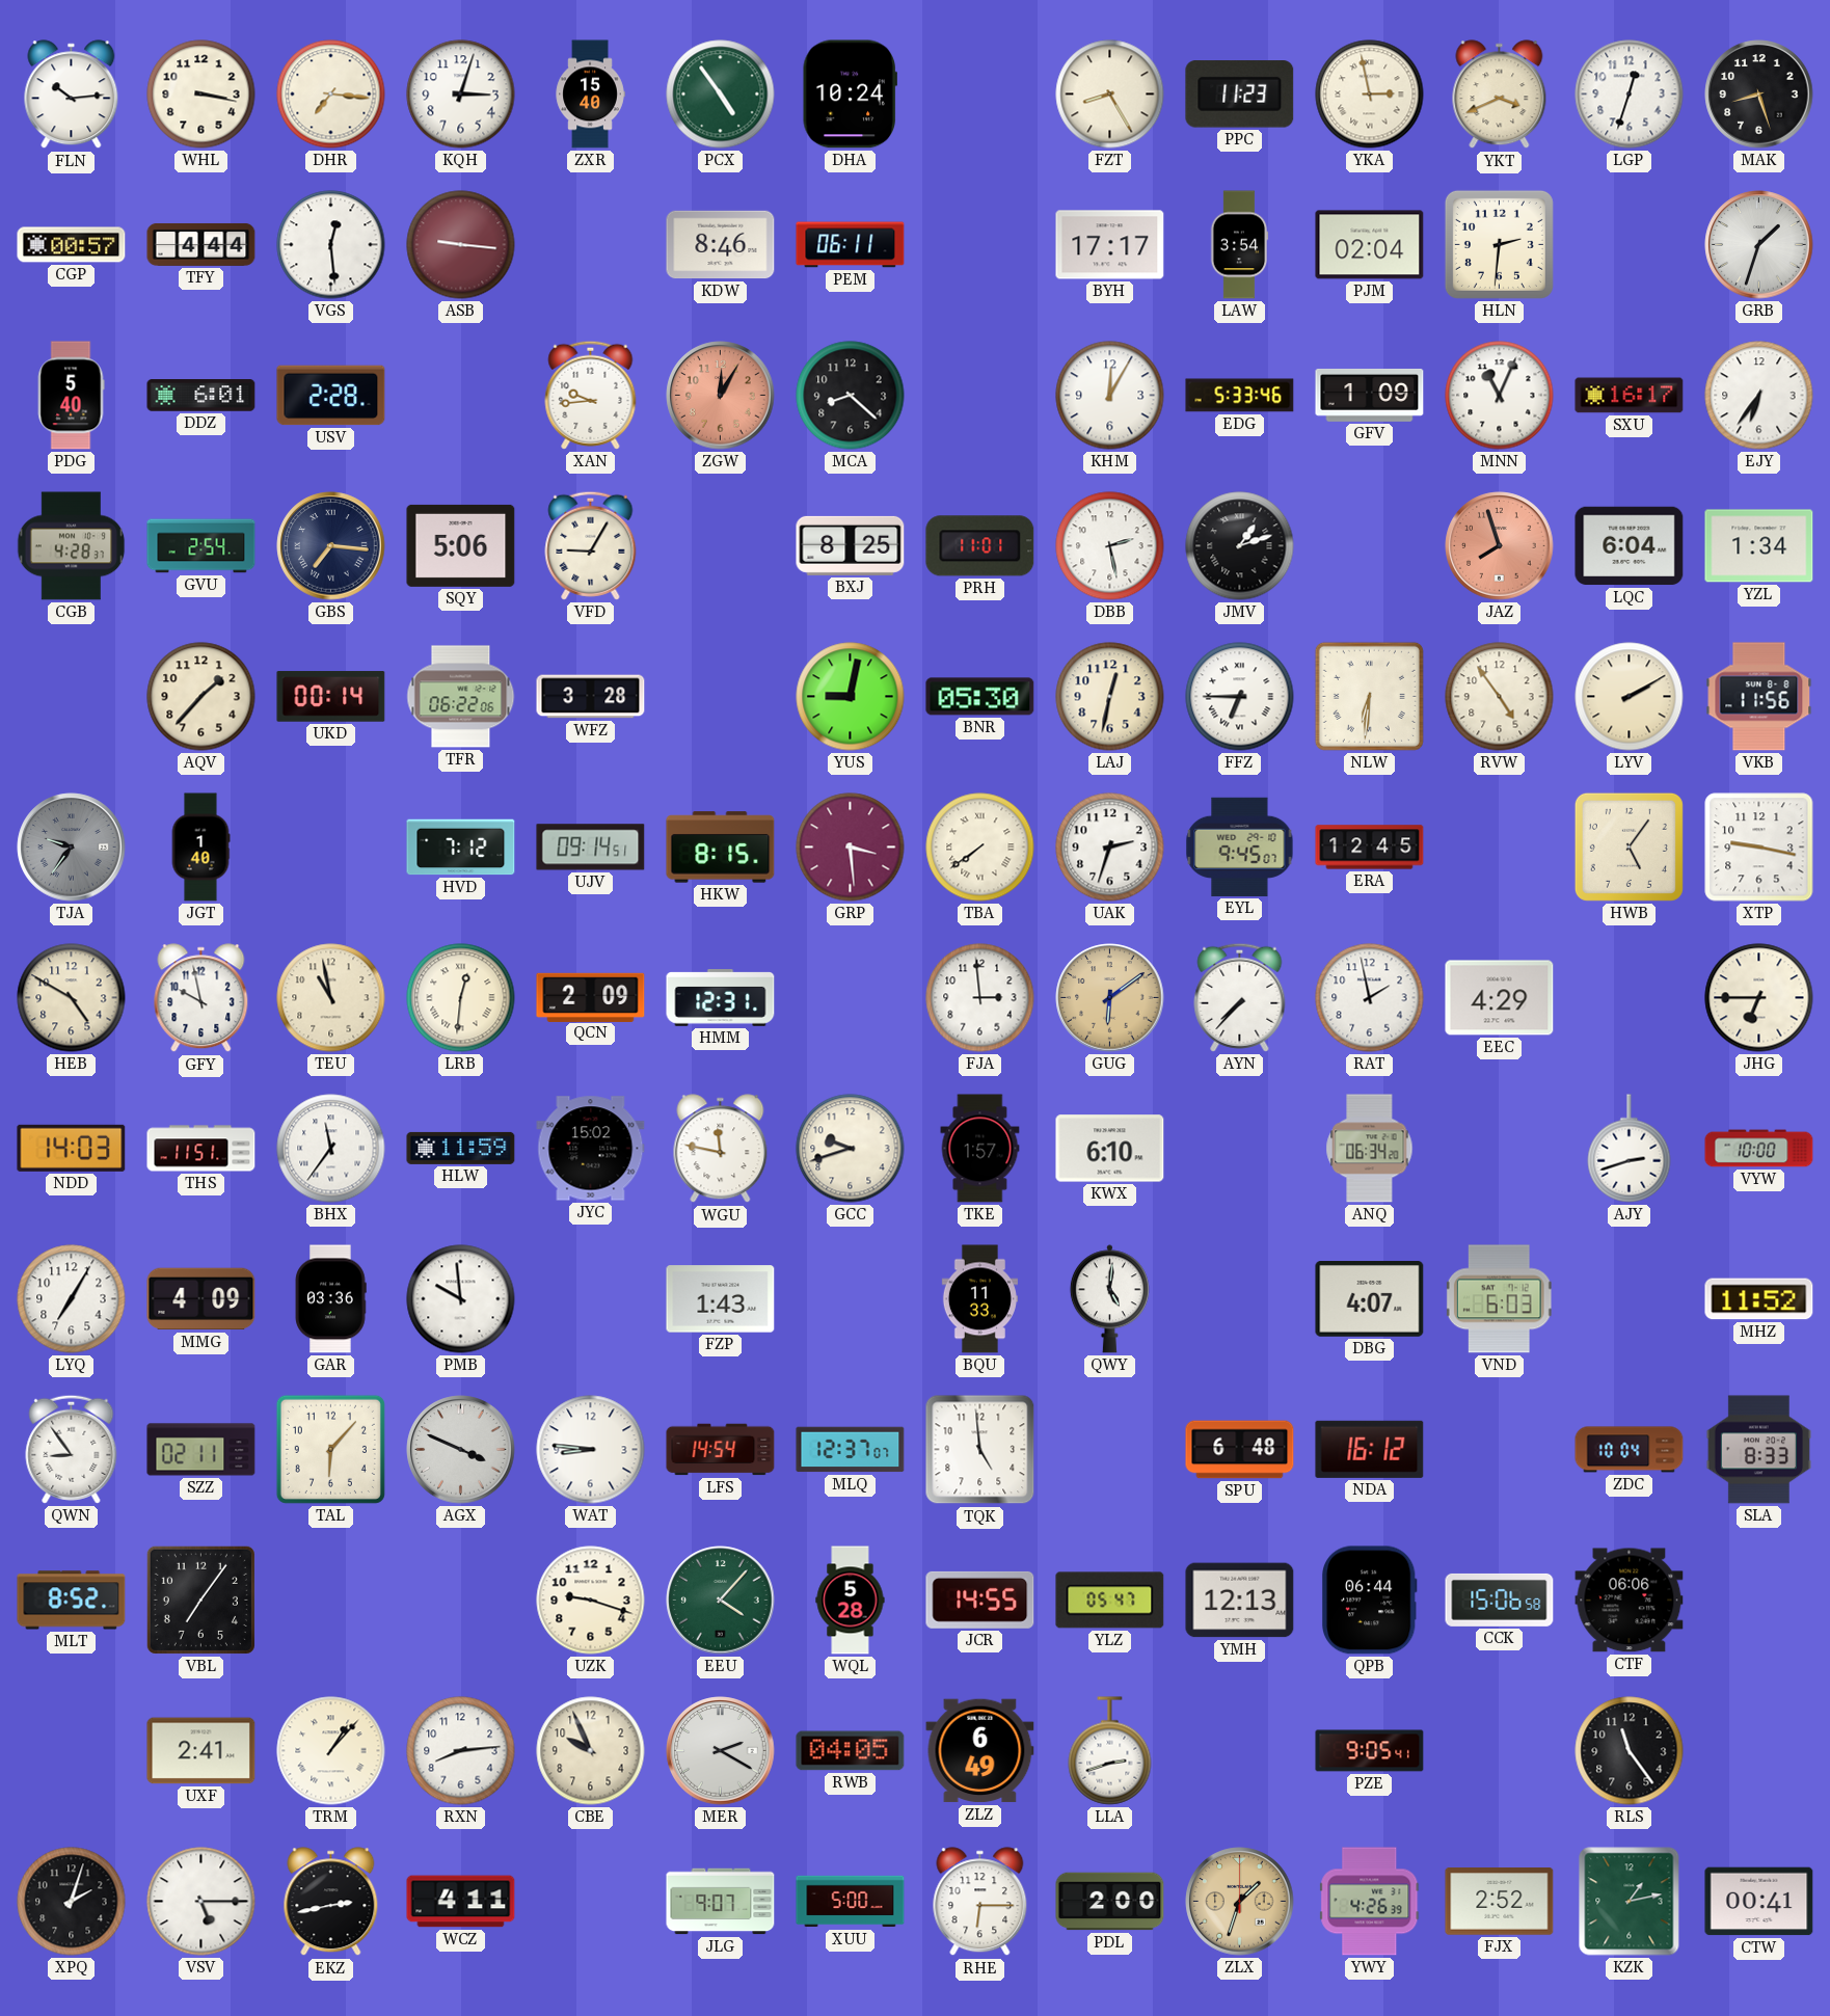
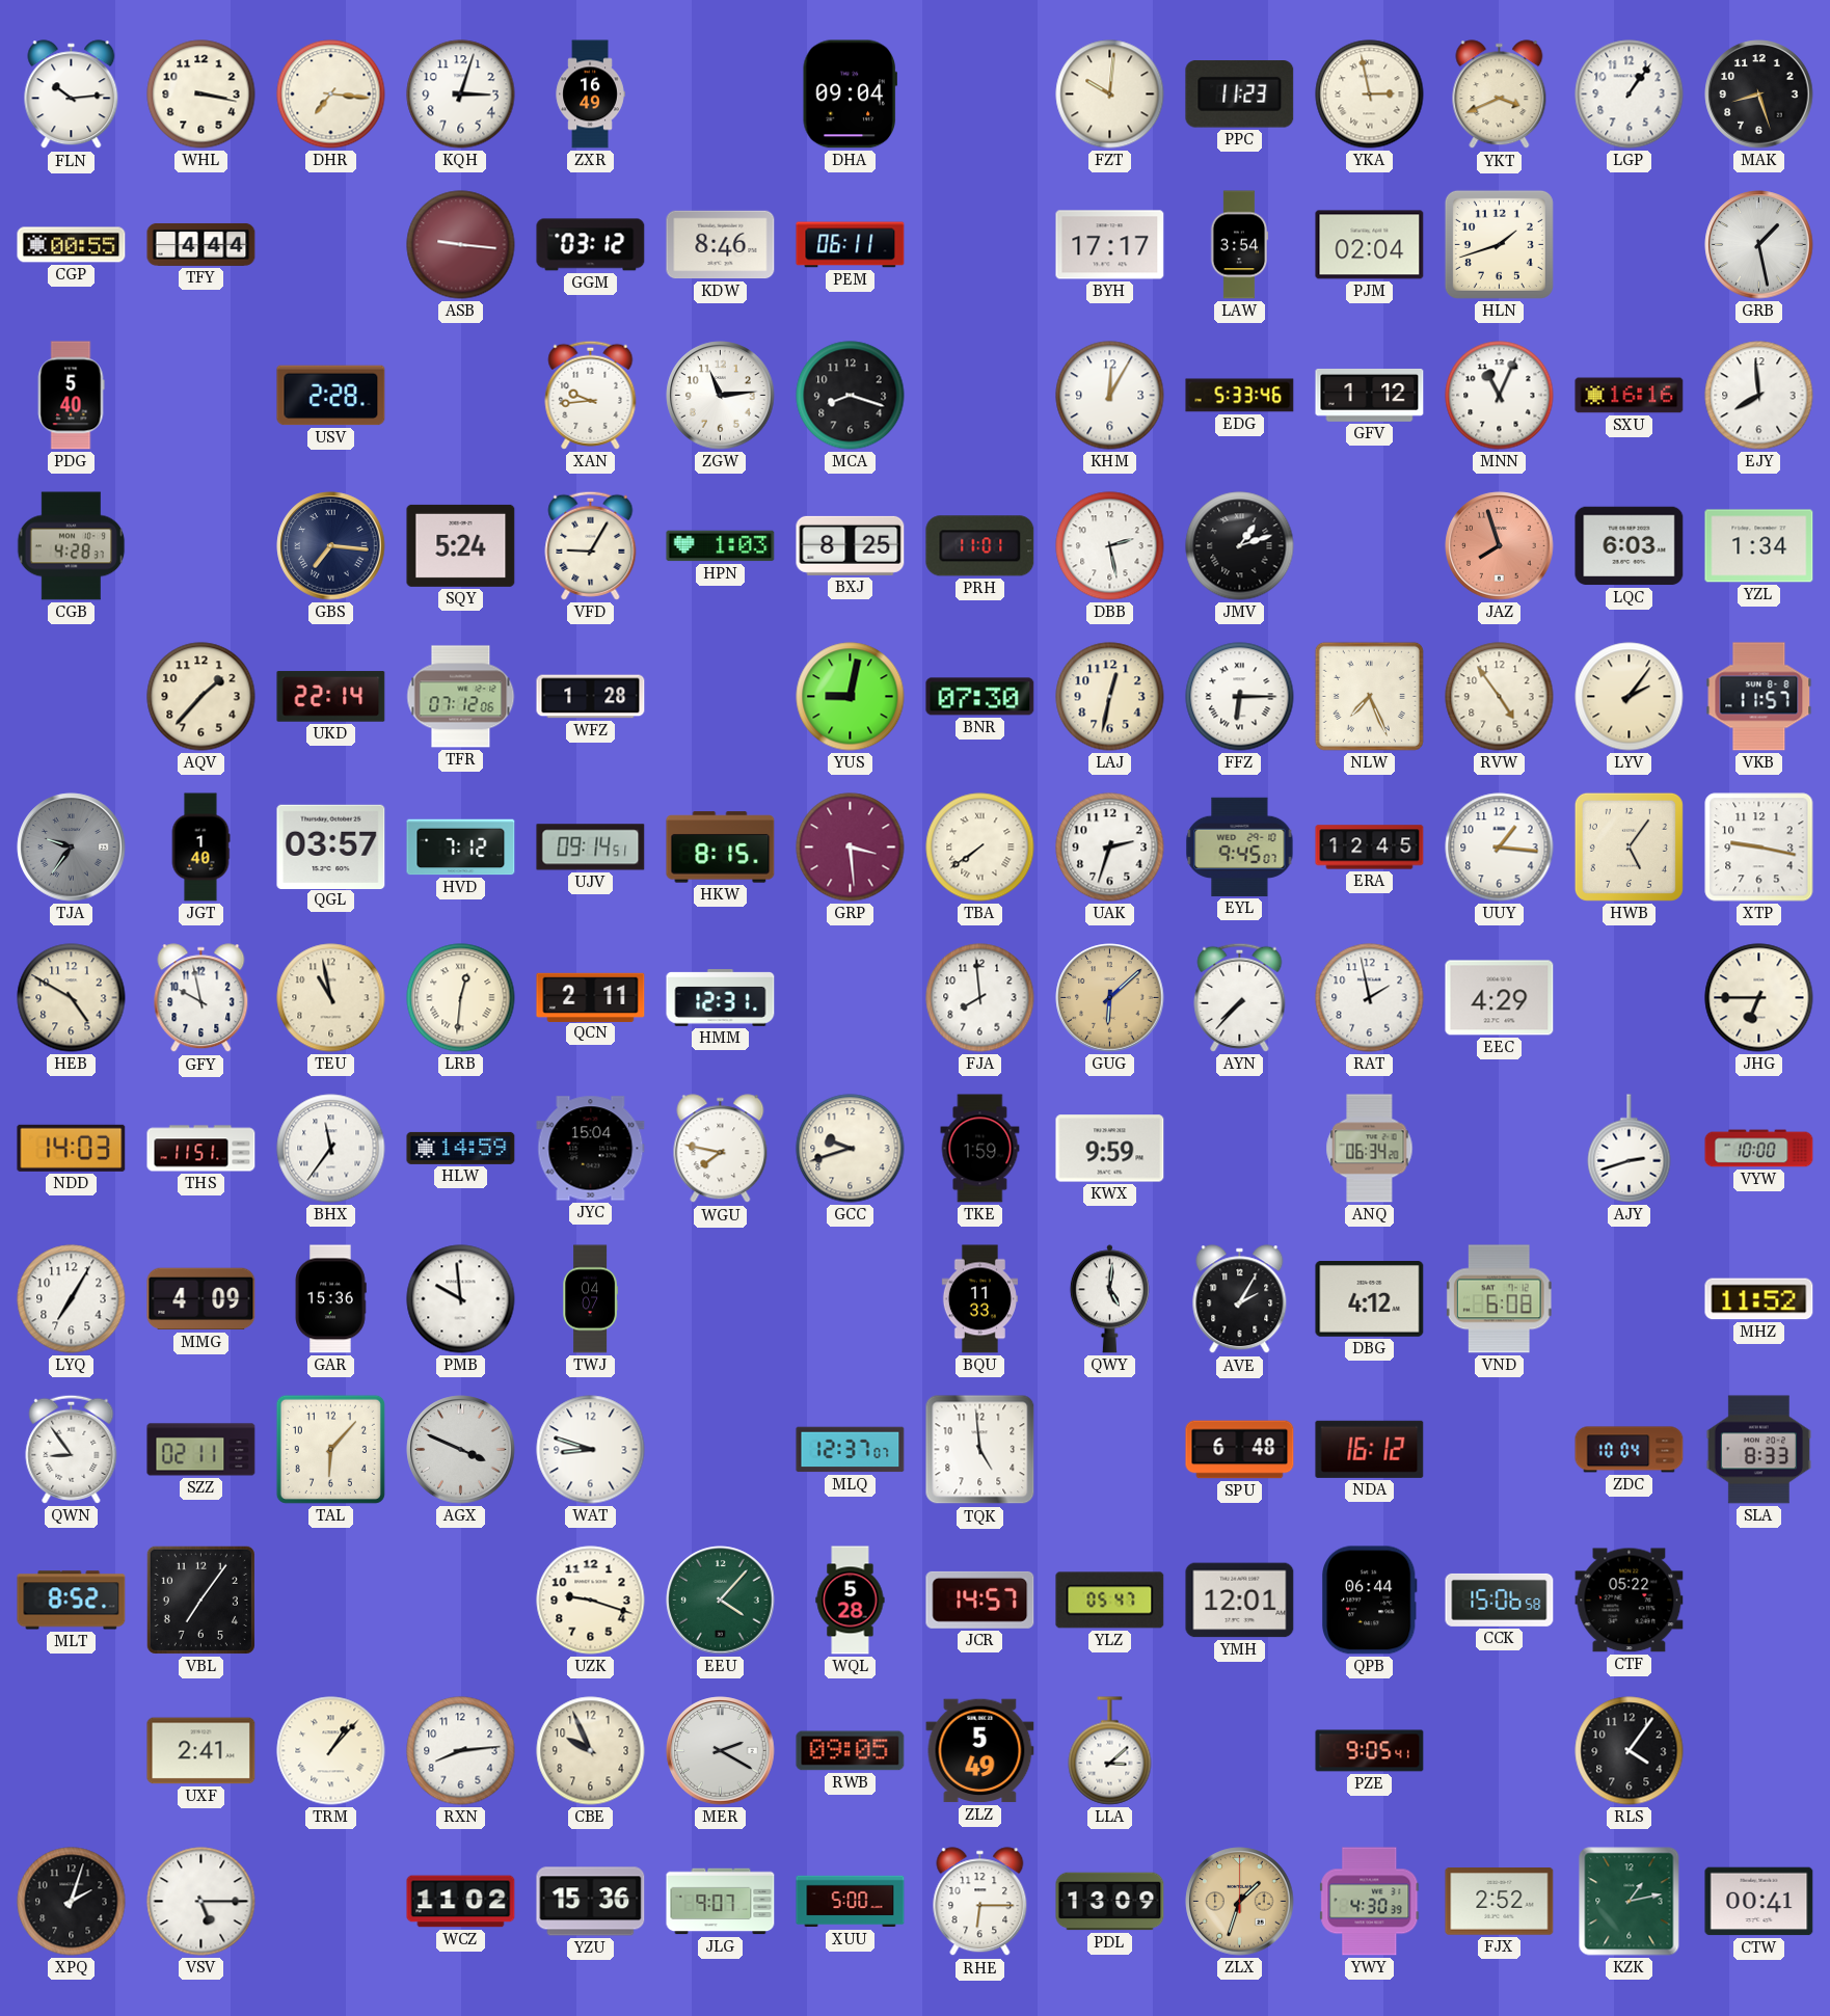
ZXR: 15:40 -> 16:49
PCX: 4:54 -> none
DHA: 10:24 -> 09:04
FZT: 8:25 -> 10:01
LGP: 12:33 -> 1:06
CGP: 00:57 -> 00:55
VGS: 12:29 -> none
GGM: none -> 03:12
HLN: 2:31 -> 1:42
GRB: 1:33 -> 1:28
DDZ: 6:01 -> none
ZGW: 12:05 -> 11:14
ZGW dial: salmon -> white
MCA: 8:22 -> 8:18
GFV: 1:09 -> 1:12
SXU: 16:17 -> 16:16
EJY: 6:36 -> 7:59
GVU: 2:54 -> none
SQY: 5:06 -> 5:24
HPN: none -> 1:03
LQC: 6:04 -> 6:03
UKD: 00:14 -> 22:14
TFR: 06:22 -> 07:12
WFZ: 3:28 -> 1:28
BNR: 05:30 -> 07:30
FFZ: 6:45 -> 6:15
NLW: 6:31 -> 7:26
LYV: 2:10 -> 2:06
VKB: 11:56 -> 11:57
QGL: none -> 03:57
UUY: none -> 1:16
QCN: 2:09 -> 2:11
FJA: 2:59 -> 7:59
GUG: 6:09 -> 6:08
HLW: 11:59 -> 14:59
JYC: 15:02 -> 15:04
WGU: 11:47 -> 7:47
TKE: 1:57 -> 1:59
KWX: 6:10 -> 9:59
GAR: 03:36 -> 15:36
TWJ: none -> 04:07
FZP: 1:43 -> none
AVE: none -> 2:05
DBG: 4:07 -> 4:12
VND: 6:03 -> 6:08
WAT: 8:46 -> 8:48
LFS: 14:54 -> none
JCR: 14:55 -> 14:57
YMH: 12:13 -> 12:01
CTF: 06:06 -> 05:22
RWB: 04:05 -> 09:05
ZLZ: 6:49 -> 5:49
LLA: 2:42 -> 3:08
RLS: 11:24 -> 4:06
EKZ: 2:43 -> none
WCZ: 4:11 -> 11:02
YZU: none -> 15:36
PDL: 2:00 -> 13:09
YWY: 4:26 -> 4:30
